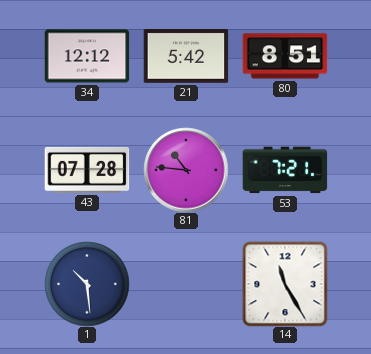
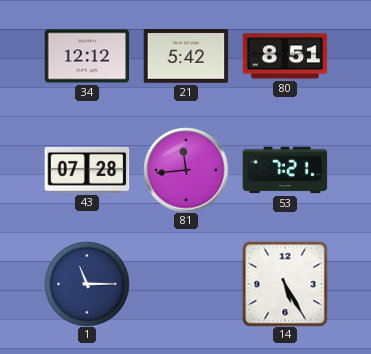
81: 10:46 -> 11:44
1: 10:29 -> 11:15
14: 11:25 -> 5:25
